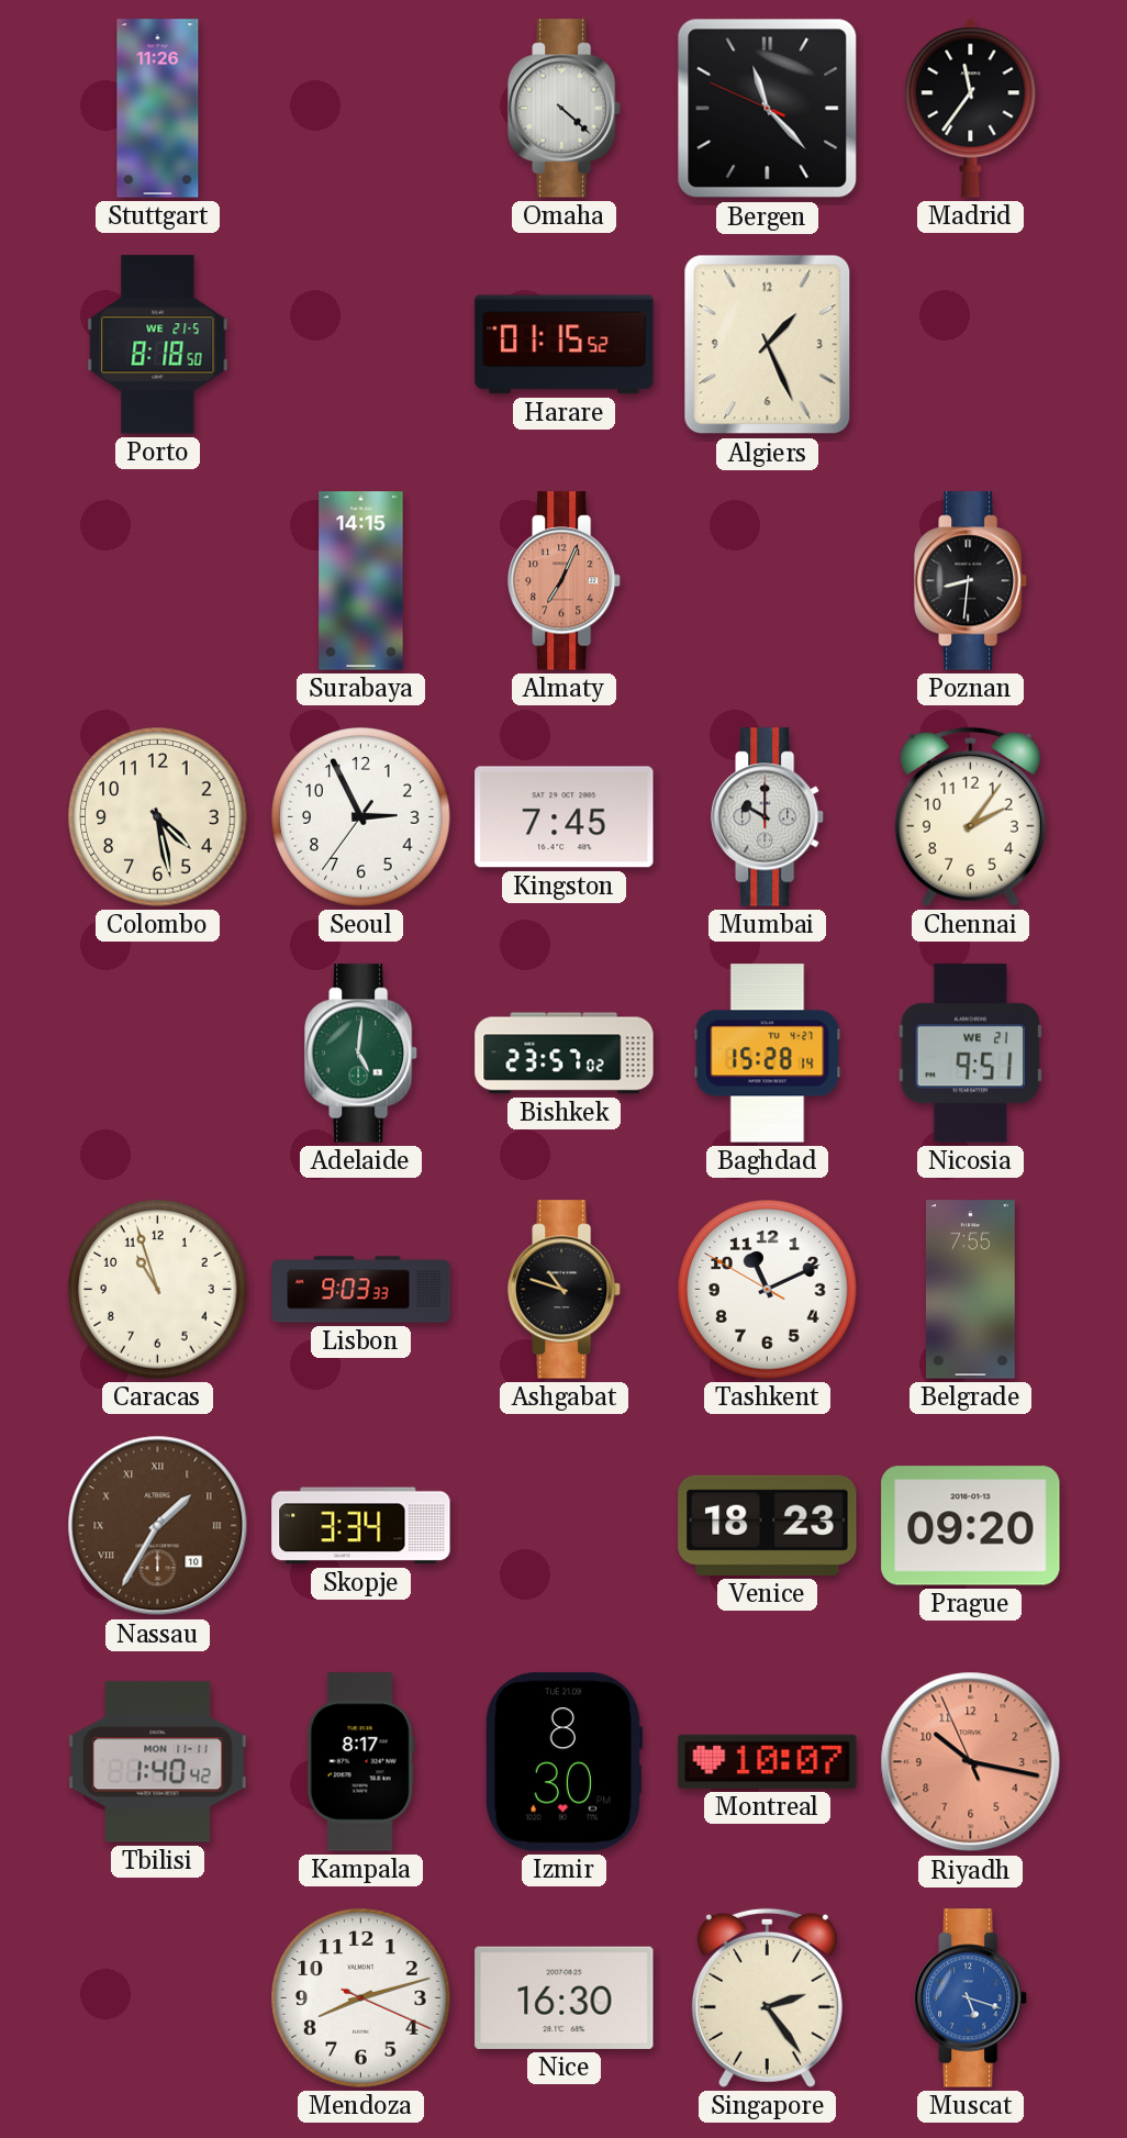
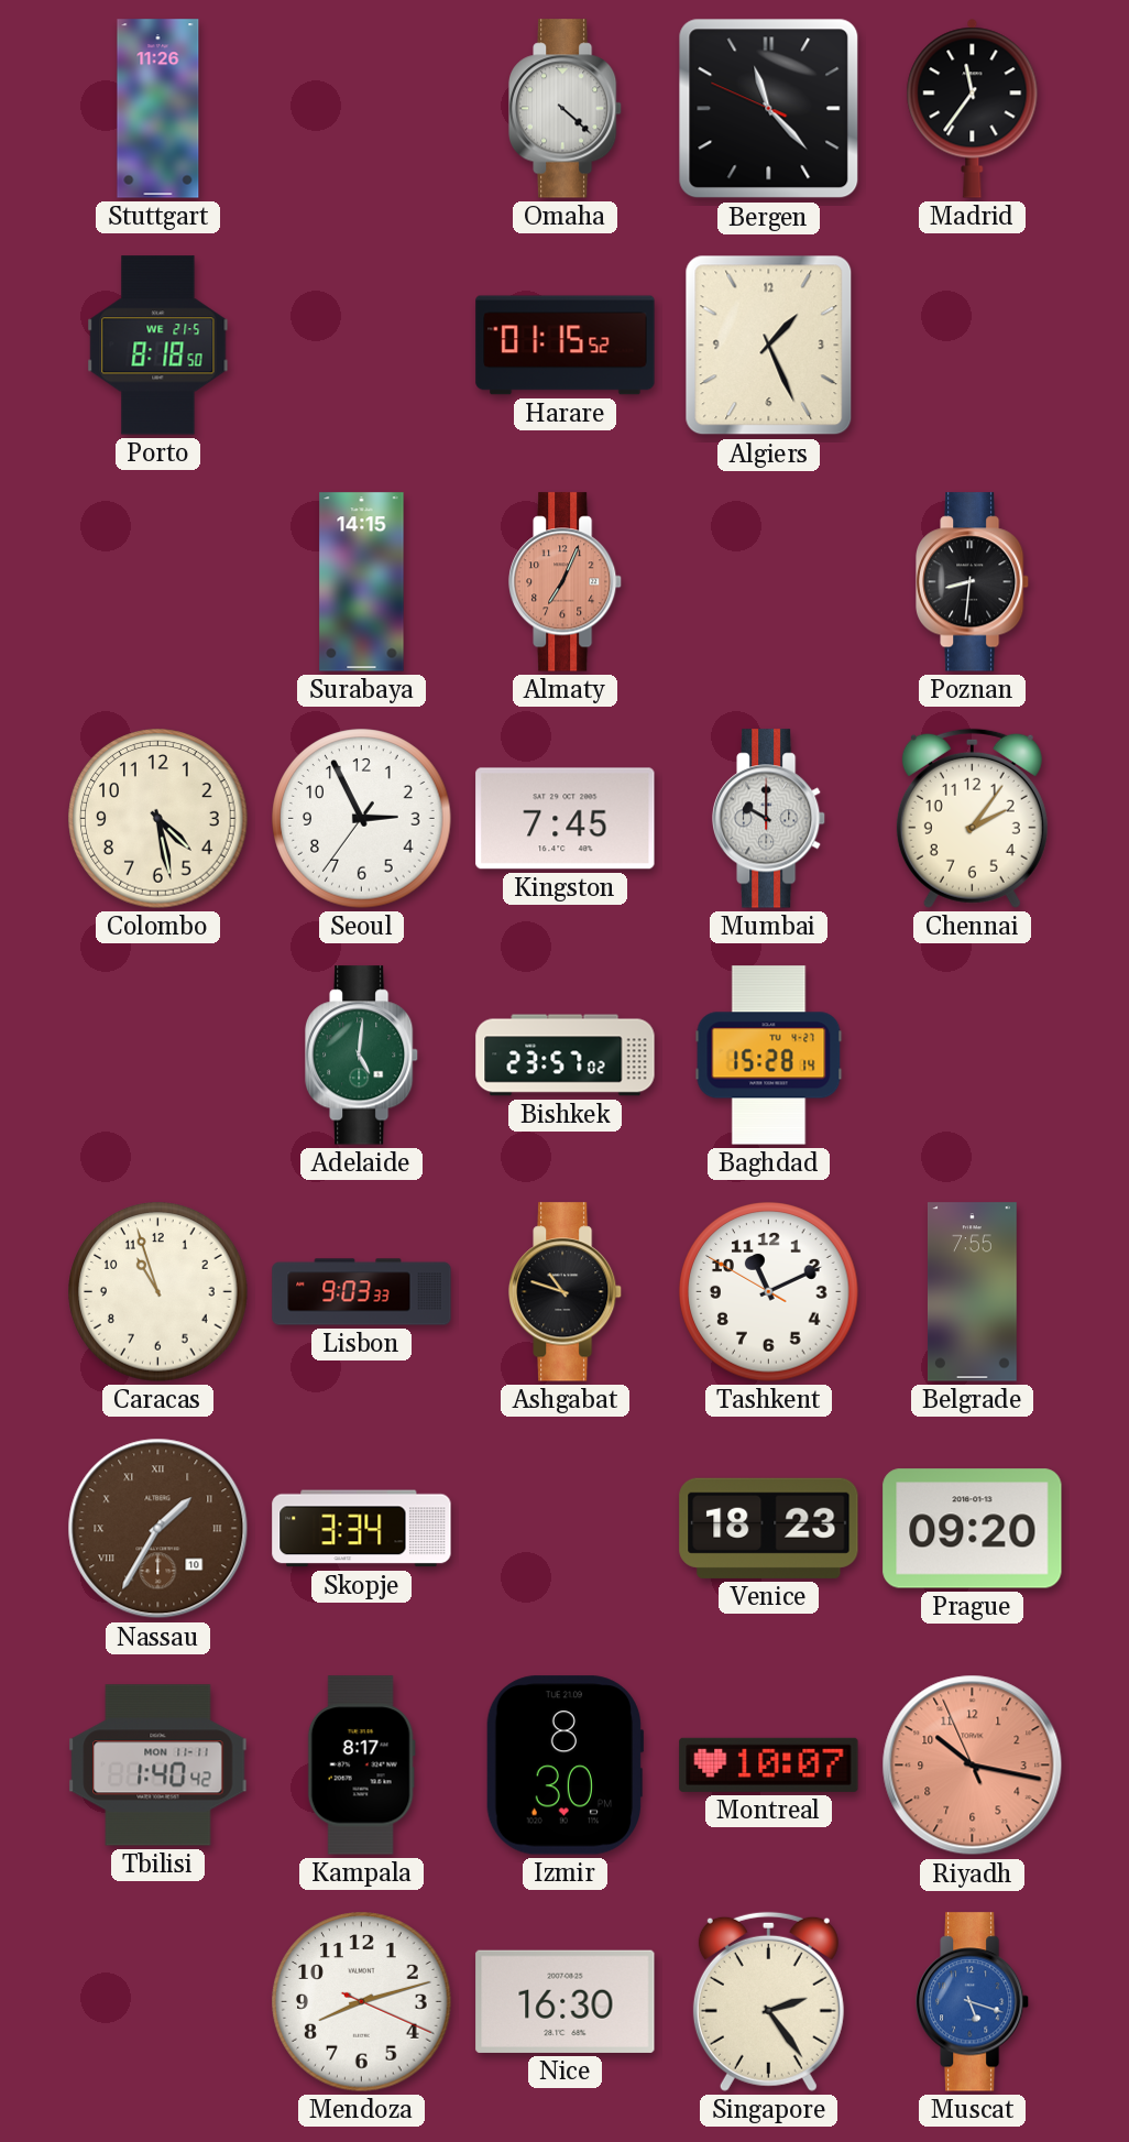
Nicosia: 9:51 -> none
